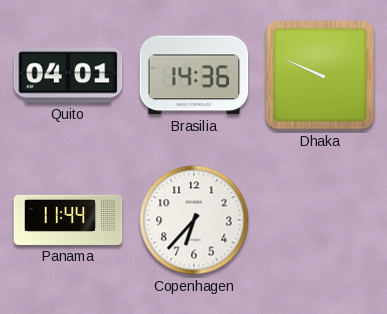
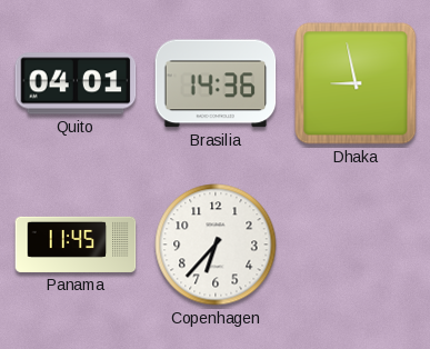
Dhaka: 9:49 -> 8:58
Panama: 11:44 -> 11:45
